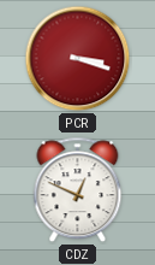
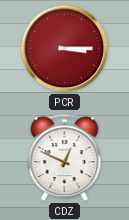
PCR: 3:18 -> 3:15
